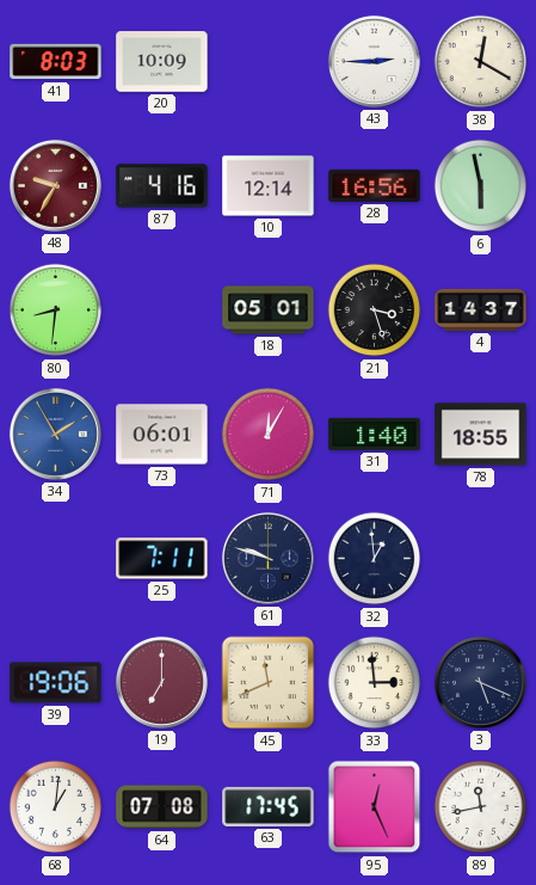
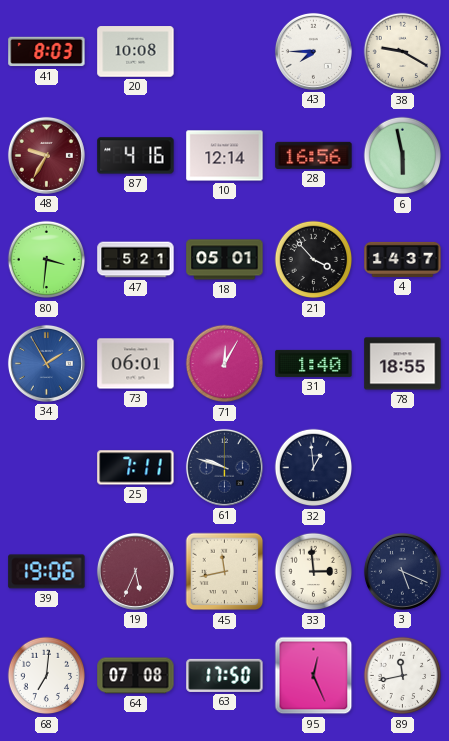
20: 10:09 -> 10:08
43: 2:45 -> 7:45
38: 12:20 -> 9:20
80: 8:31 -> 3:31
47: none -> 5:21
21: 3:27 -> 3:53
19: 7:00 -> 5:34
45: 11:41 -> 11:43
68: 1:01 -> 7:01
63: 17:45 -> 17:50
